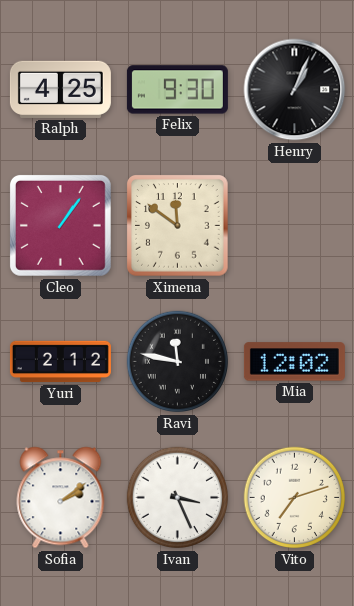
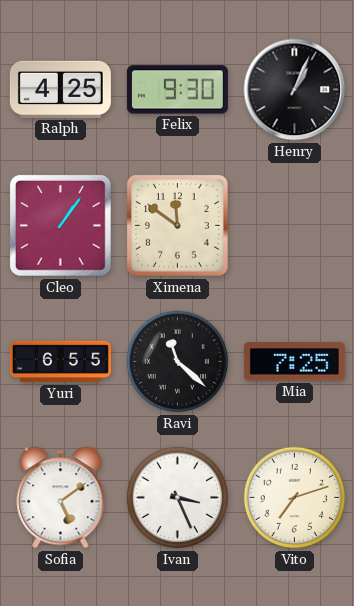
Yuri: 2:12 -> 6:55
Ravi: 11:47 -> 11:22
Mia: 12:02 -> 7:25
Sofia: 2:09 -> 5:09
